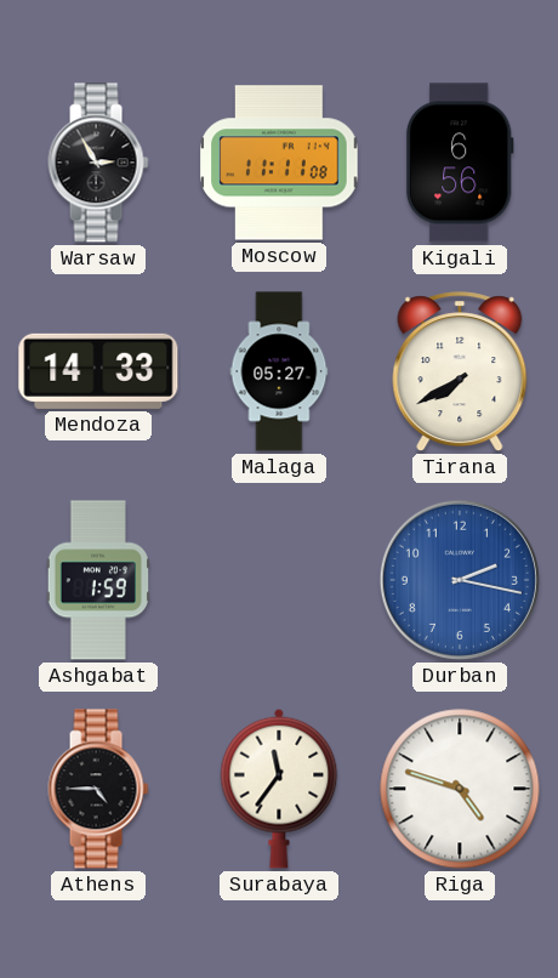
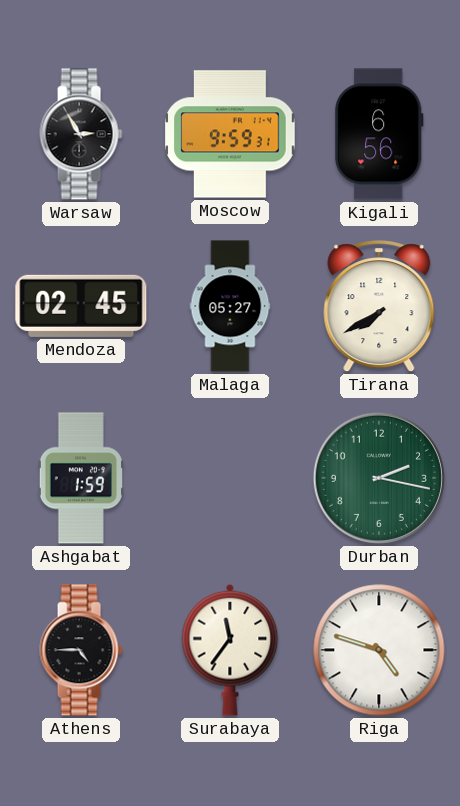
Moscow: 11:11 -> 9:59
Mendoza: 14:33 -> 02:45
Durban dial: blue -> green
